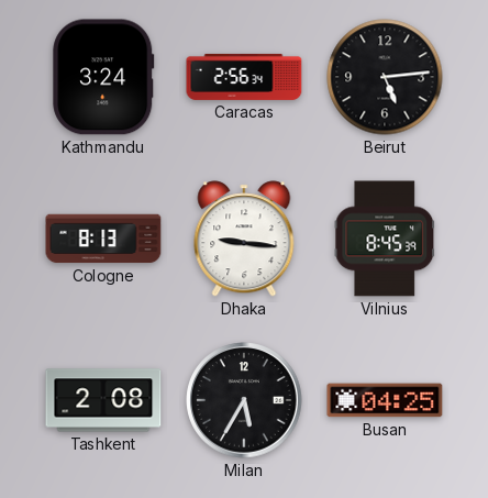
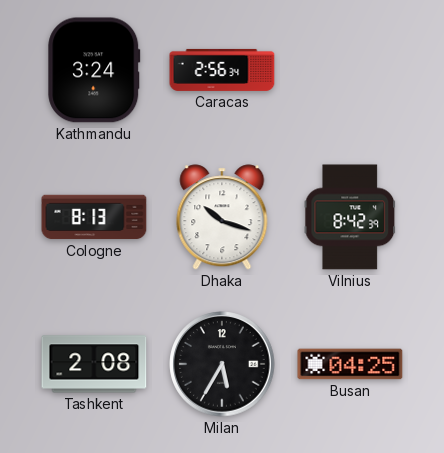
Beirut: 5:14 -> none
Dhaka: 9:16 -> 10:18
Vilnius: 8:45 -> 8:42
